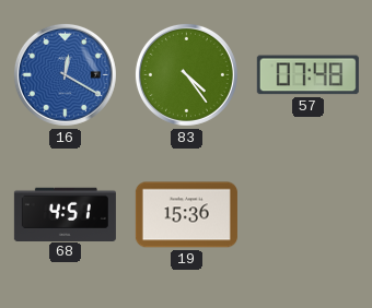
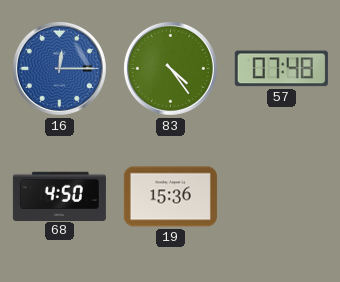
16: 12:20 -> 12:15
68: 4:51 -> 4:50
